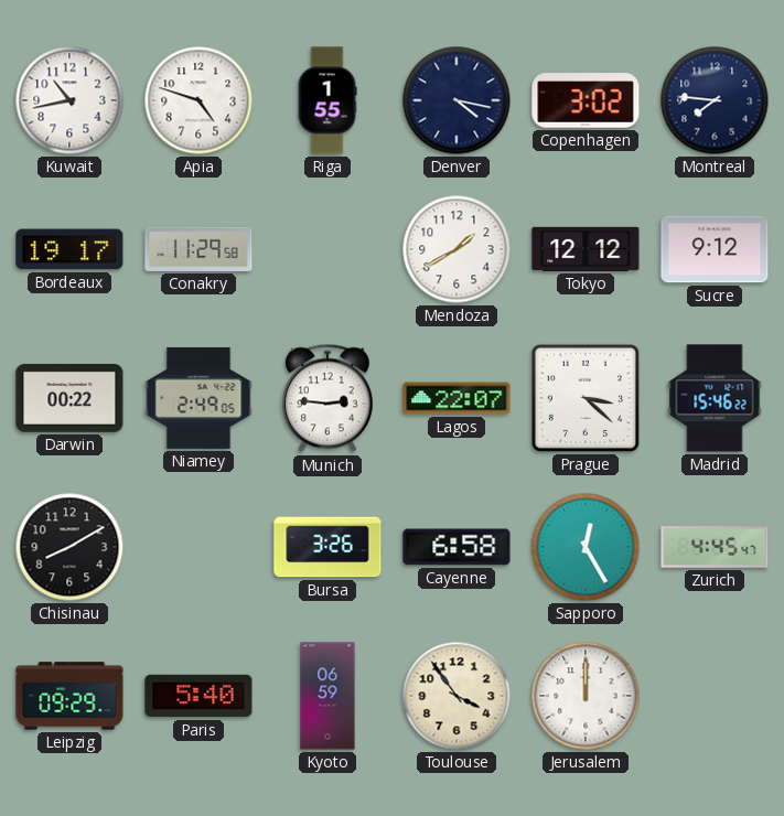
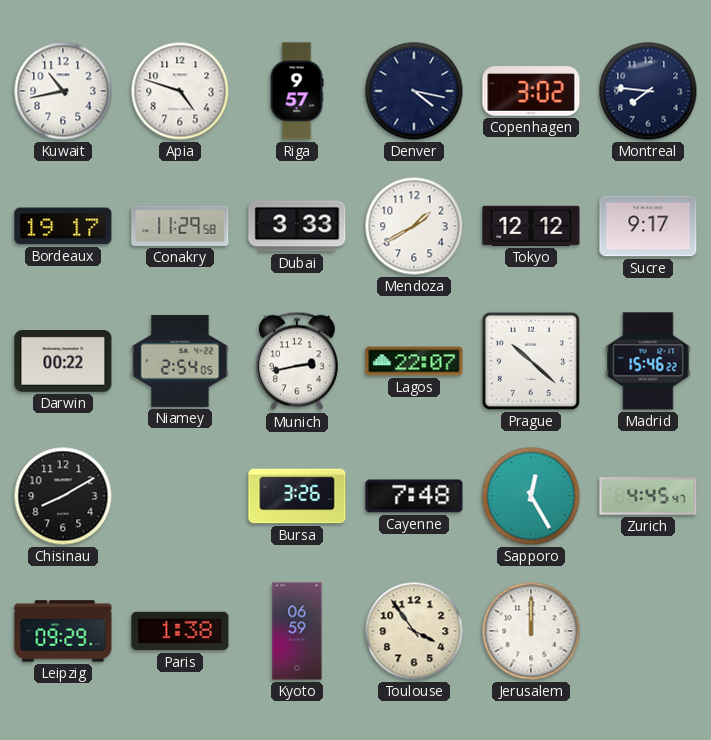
Riga: 1:55 -> 9:57
Dubai: none -> 3:33
Sucre: 9:12 -> 9:17
Niamey: 2:49 -> 2:54
Munich: 2:46 -> 2:43
Prague: 3:22 -> 10:22
Cayenne: 6:58 -> 7:48
Paris: 5:40 -> 1:38
